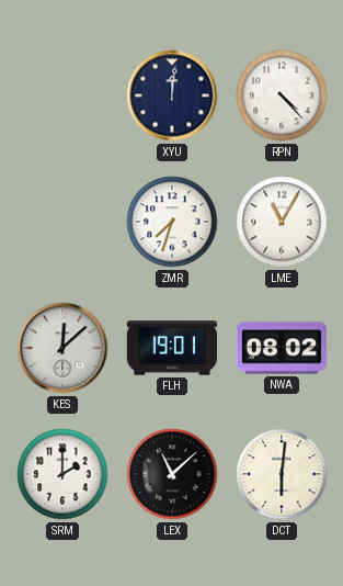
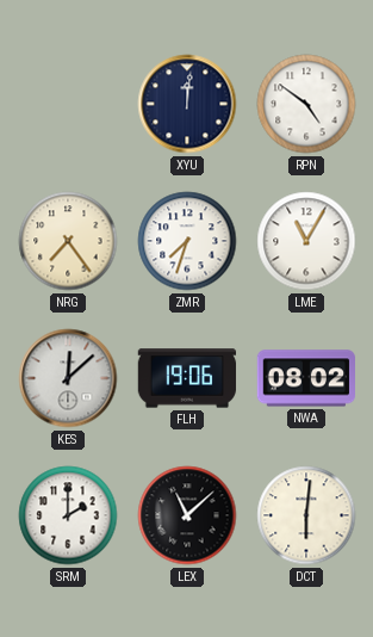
RPN: 4:23 -> 4:51
NRG: none -> 7:24
FLH: 19:01 -> 19:06
